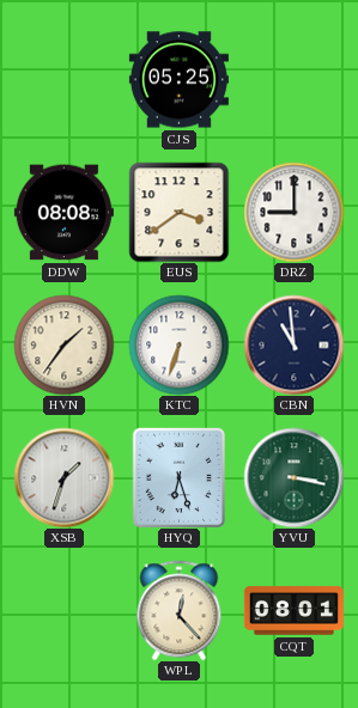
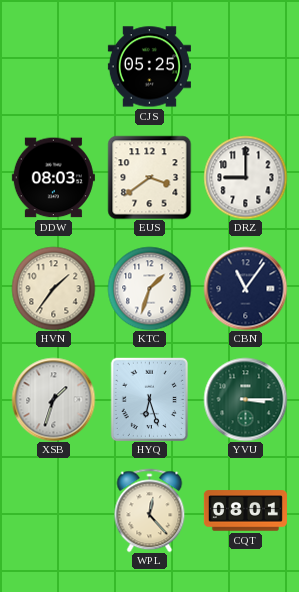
DDW: 08:08 -> 08:03
KTC: 6:33 -> 1:33
CBN: 10:59 -> 11:06
YVU: 3:17 -> 3:15
